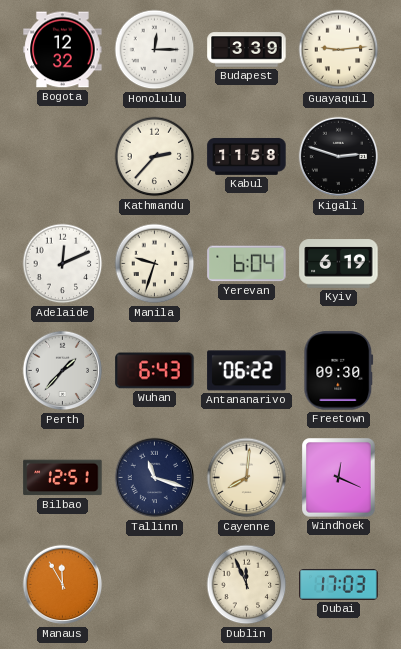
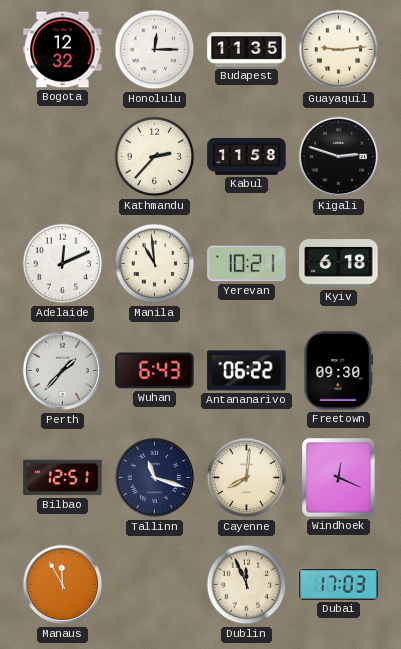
Budapest: 3:39 -> 11:35
Manila: 9:33 -> 10:59
Yerevan: 6:04 -> 10:21
Kyiv: 6:19 -> 6:18
